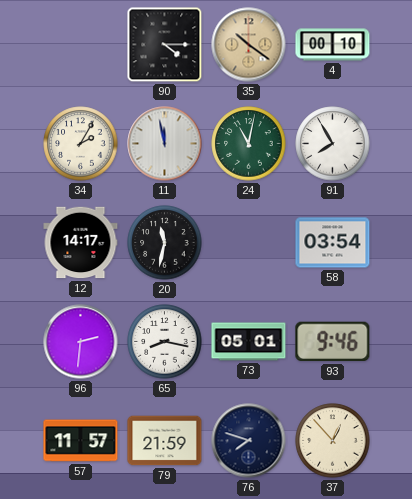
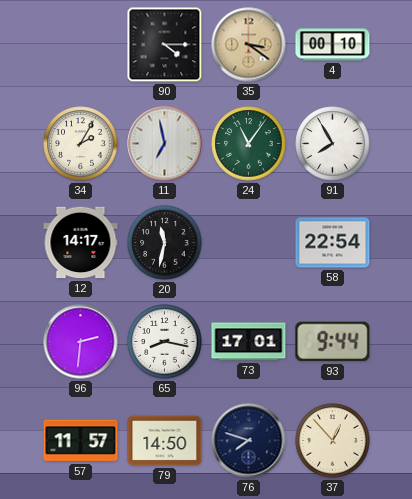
35: 10:21 -> 3:21
11: 11:58 -> 6:58
24: 11:02 -> 11:06
58: 03:54 -> 22:54
73: 05:01 -> 17:01
93: 9:46 -> 9:44
79: 21:59 -> 14:50
